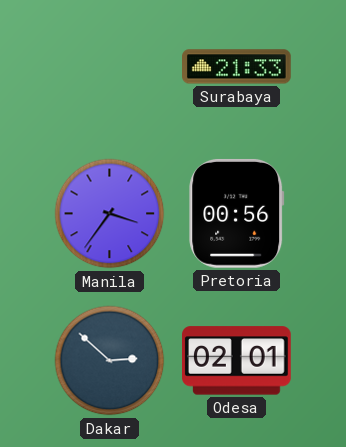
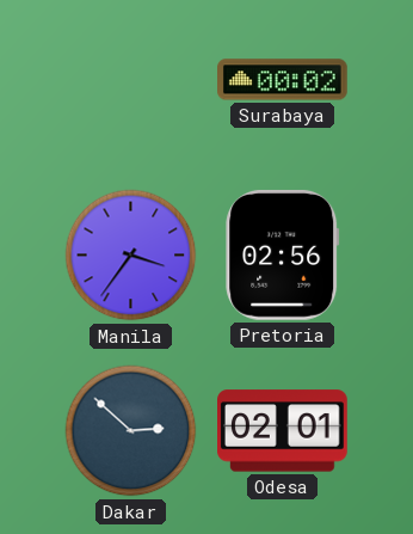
Surabaya: 21:33 -> 00:02
Pretoria: 00:56 -> 02:56
